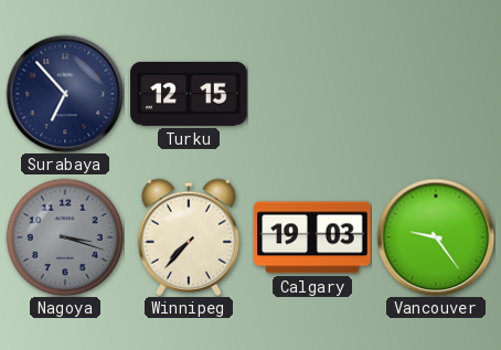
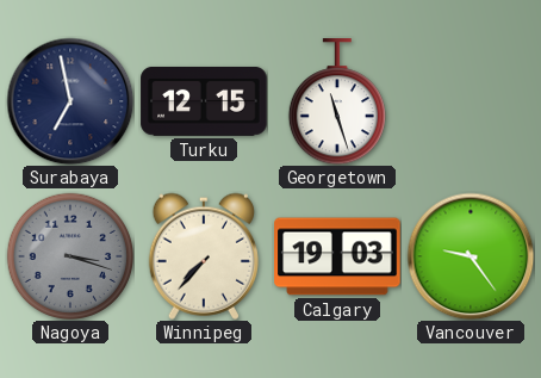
Surabaya: 6:53 -> 6:58
Georgetown: none -> 11:27
